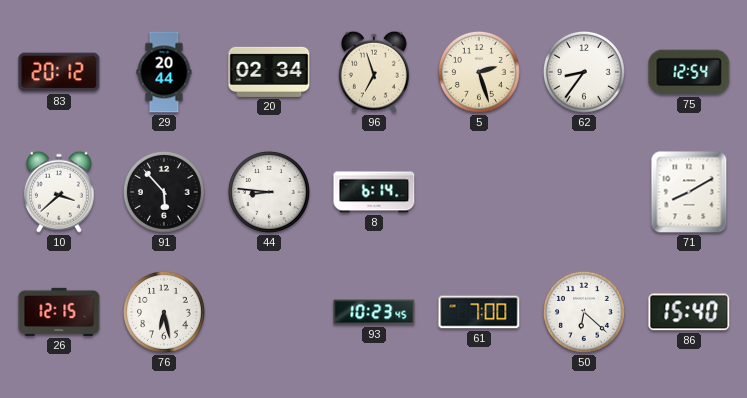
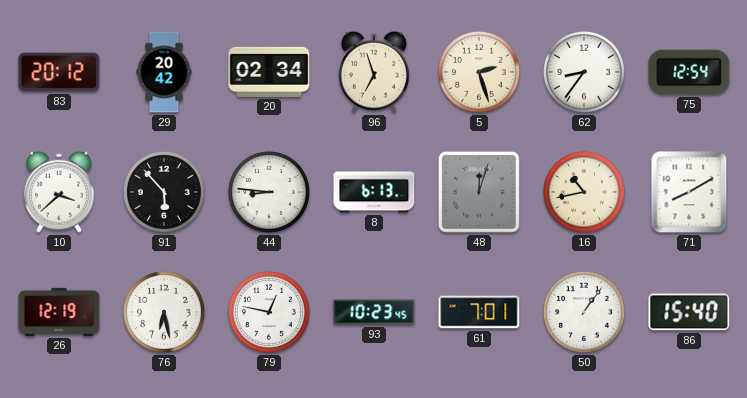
29: 20:44 -> 20:42
8: 6:14 -> 6:13
48: none -> 12:03
16: none -> 10:43
26: 12:15 -> 12:19
79: none -> 12:47
61: 7:00 -> 7:01
50: 6:22 -> 1:06
